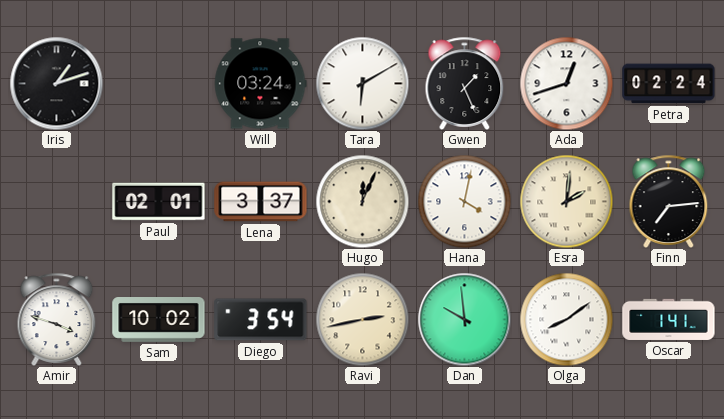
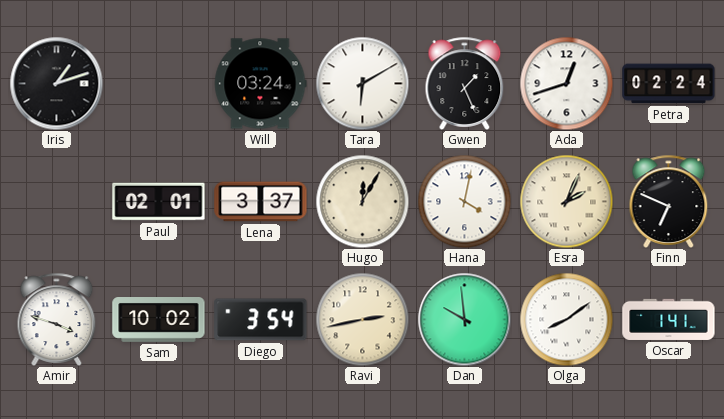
Hugo: 12:04 -> 12:05
Esra: 2:01 -> 2:04
Finn: 7:14 -> 6:49
